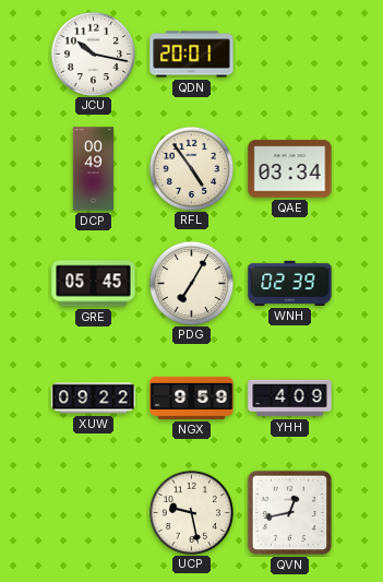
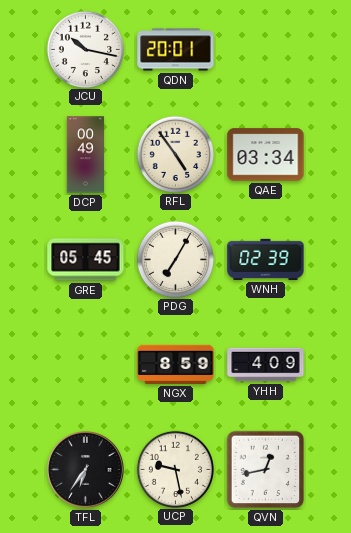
XUW: 09:22 -> none
NGX: 9:59 -> 8:59
TFL: none -> 6:36
